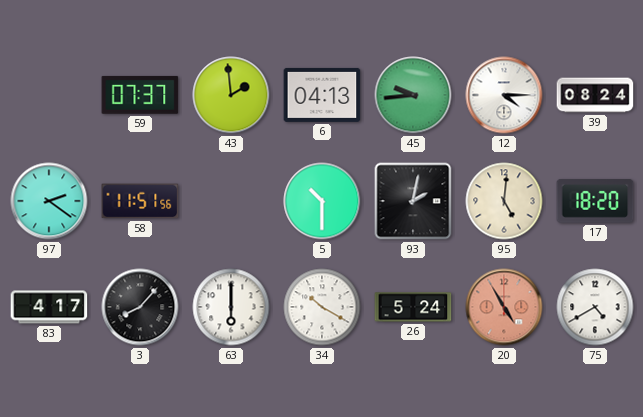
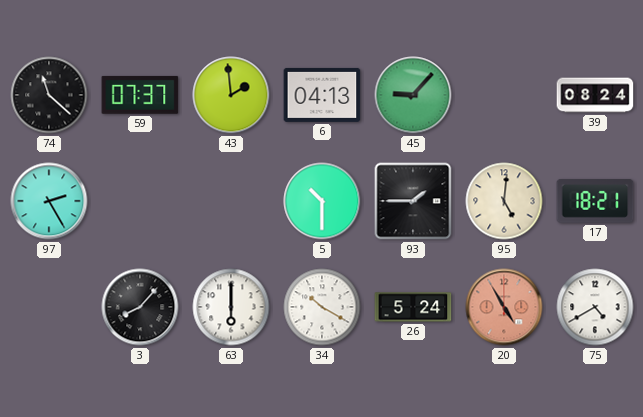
74: none -> 11:22
45: 9:44 -> 9:07
12: 4:15 -> none
97: 2:21 -> 2:25
58: 11:51 -> none
93: 2:02 -> 1:45
17: 18:20 -> 18:21
83: 4:17 -> none
